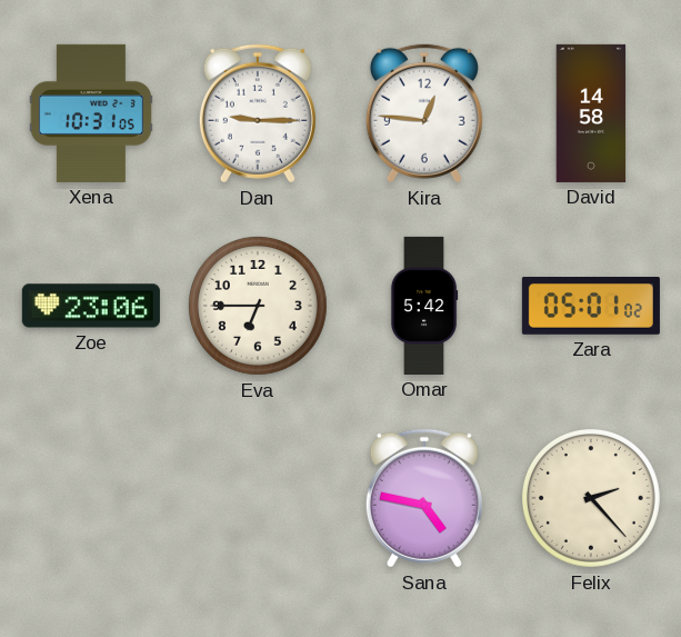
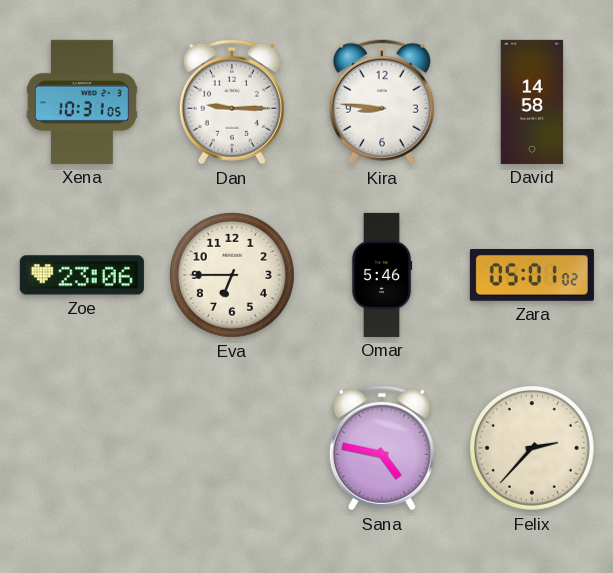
Kira: 12:46 -> 8:46
Omar: 5:42 -> 5:46
Felix: 2:23 -> 2:37
